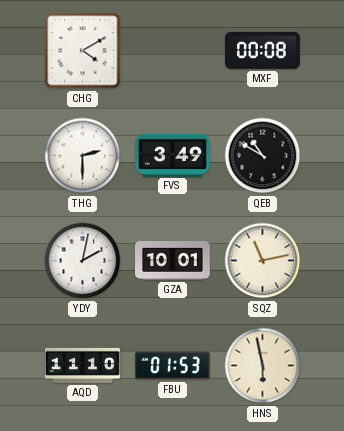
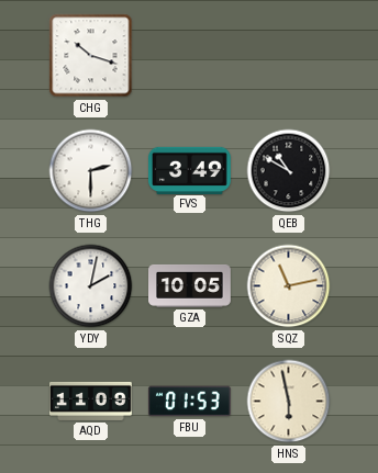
CHG: 4:10 -> 10:18
MXF: 00:08 -> none
GZA: 10:01 -> 10:05
AQD: 11:10 -> 11:09
